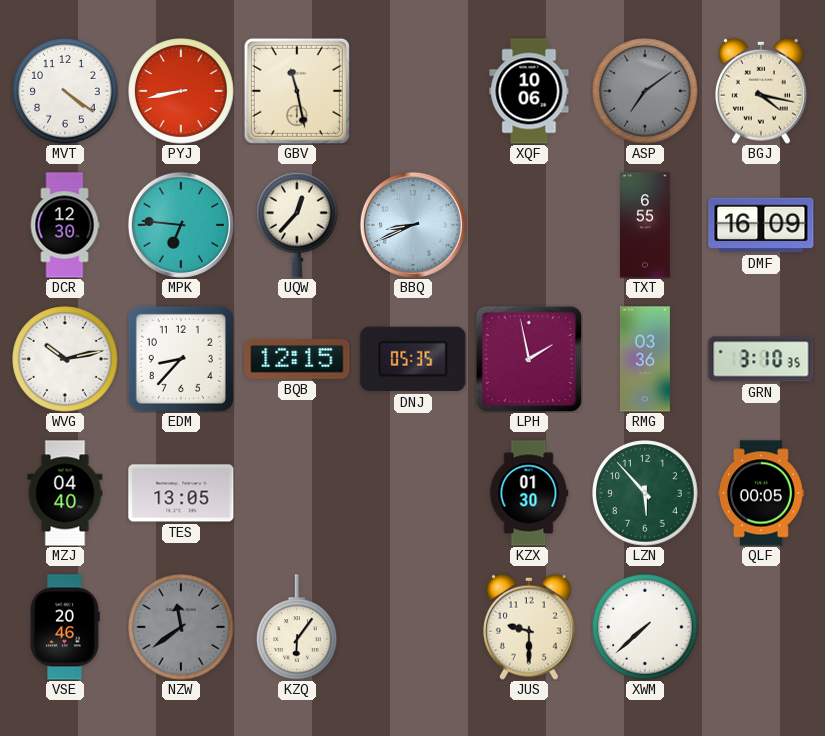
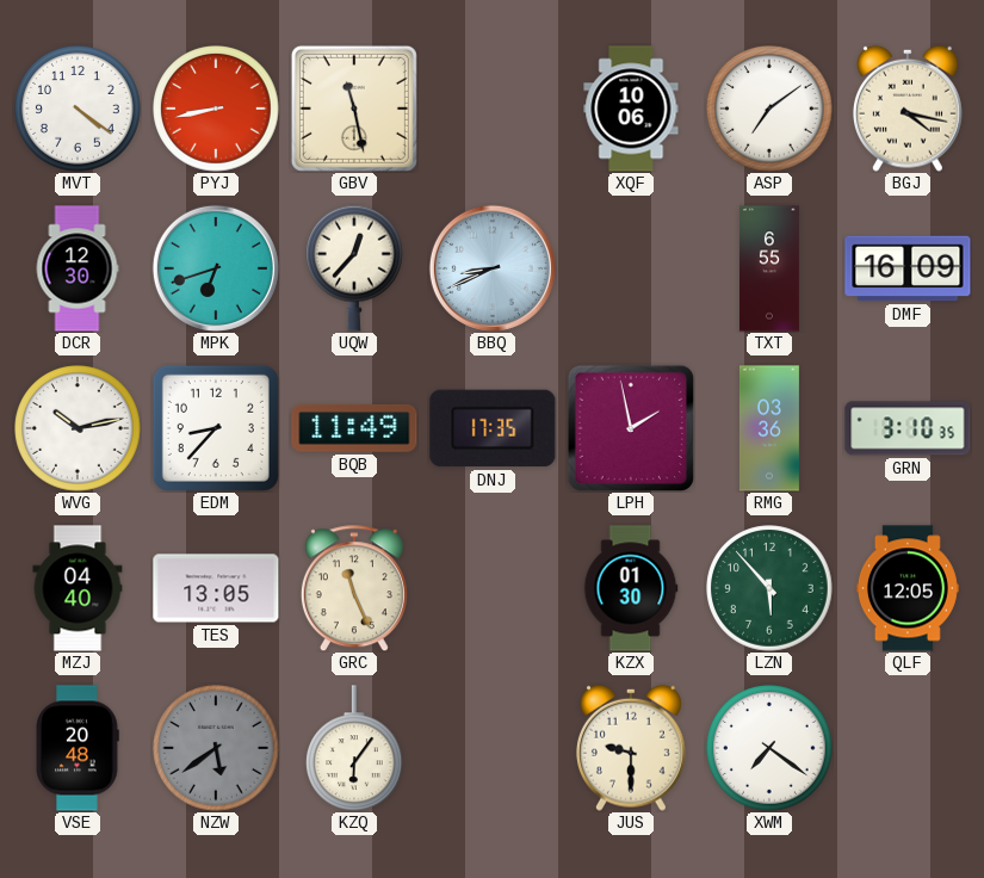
ASP dial: grey -> white
MPK: 6:46 -> 6:42
BQB: 12:15 -> 11:49
DNJ: 05:35 -> 17:35
GRC: none -> 11:26
QLF: 00:05 -> 12:05
VSE: 20:46 -> 20:48
NZW: 11:39 -> 5:39
XWM: 7:38 -> 7:21
